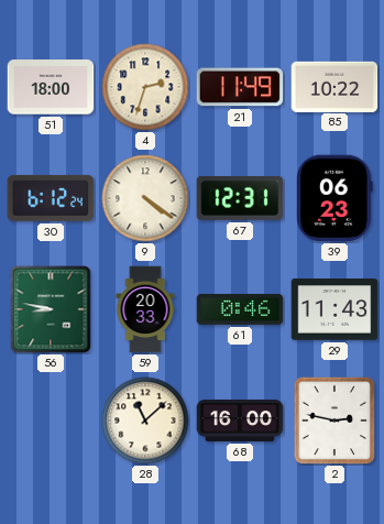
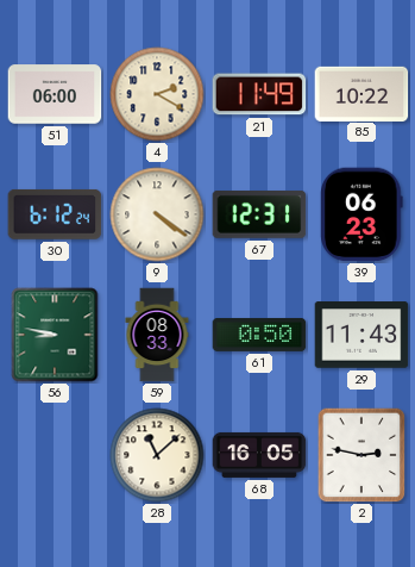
51: 18:00 -> 06:00
4: 2:33 -> 2:20
59: 20:33 -> 08:33
61: 0:46 -> 0:50
68: 16:00 -> 16:05
